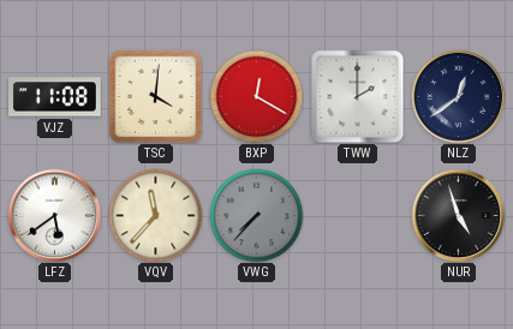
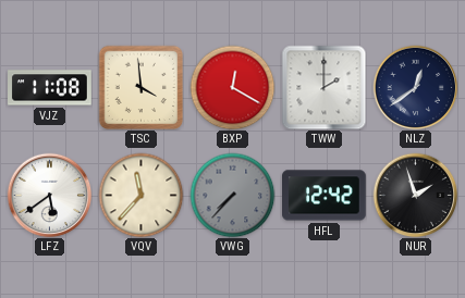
TSC: 4:01 -> 3:59
HFL: none -> 12:42
NUR: 4:57 -> 1:57
